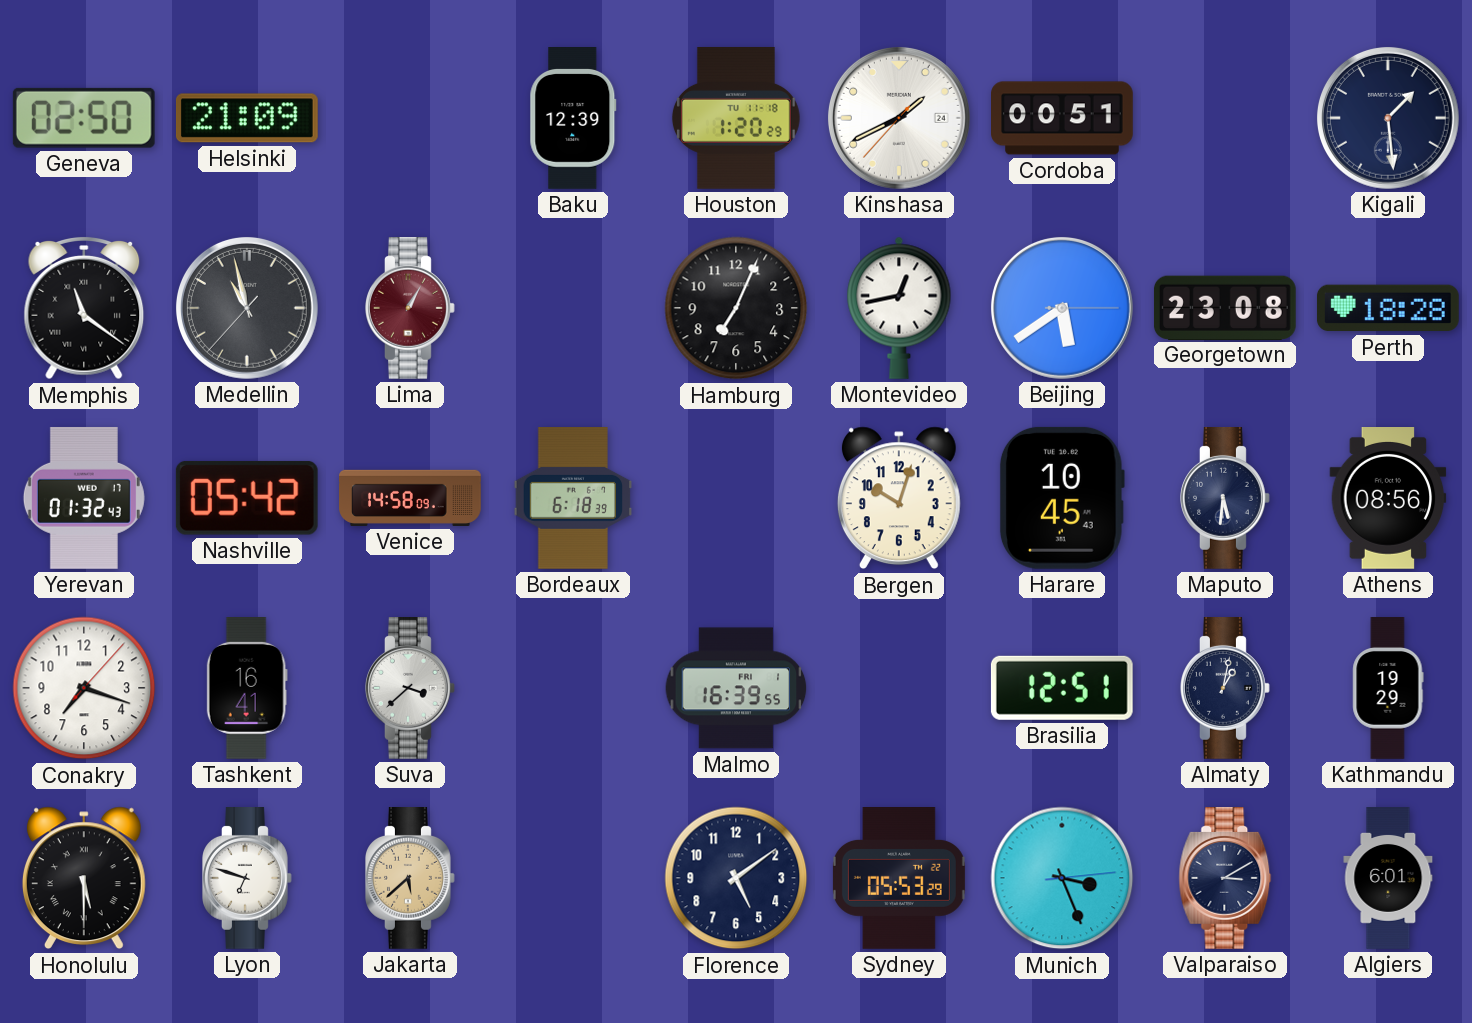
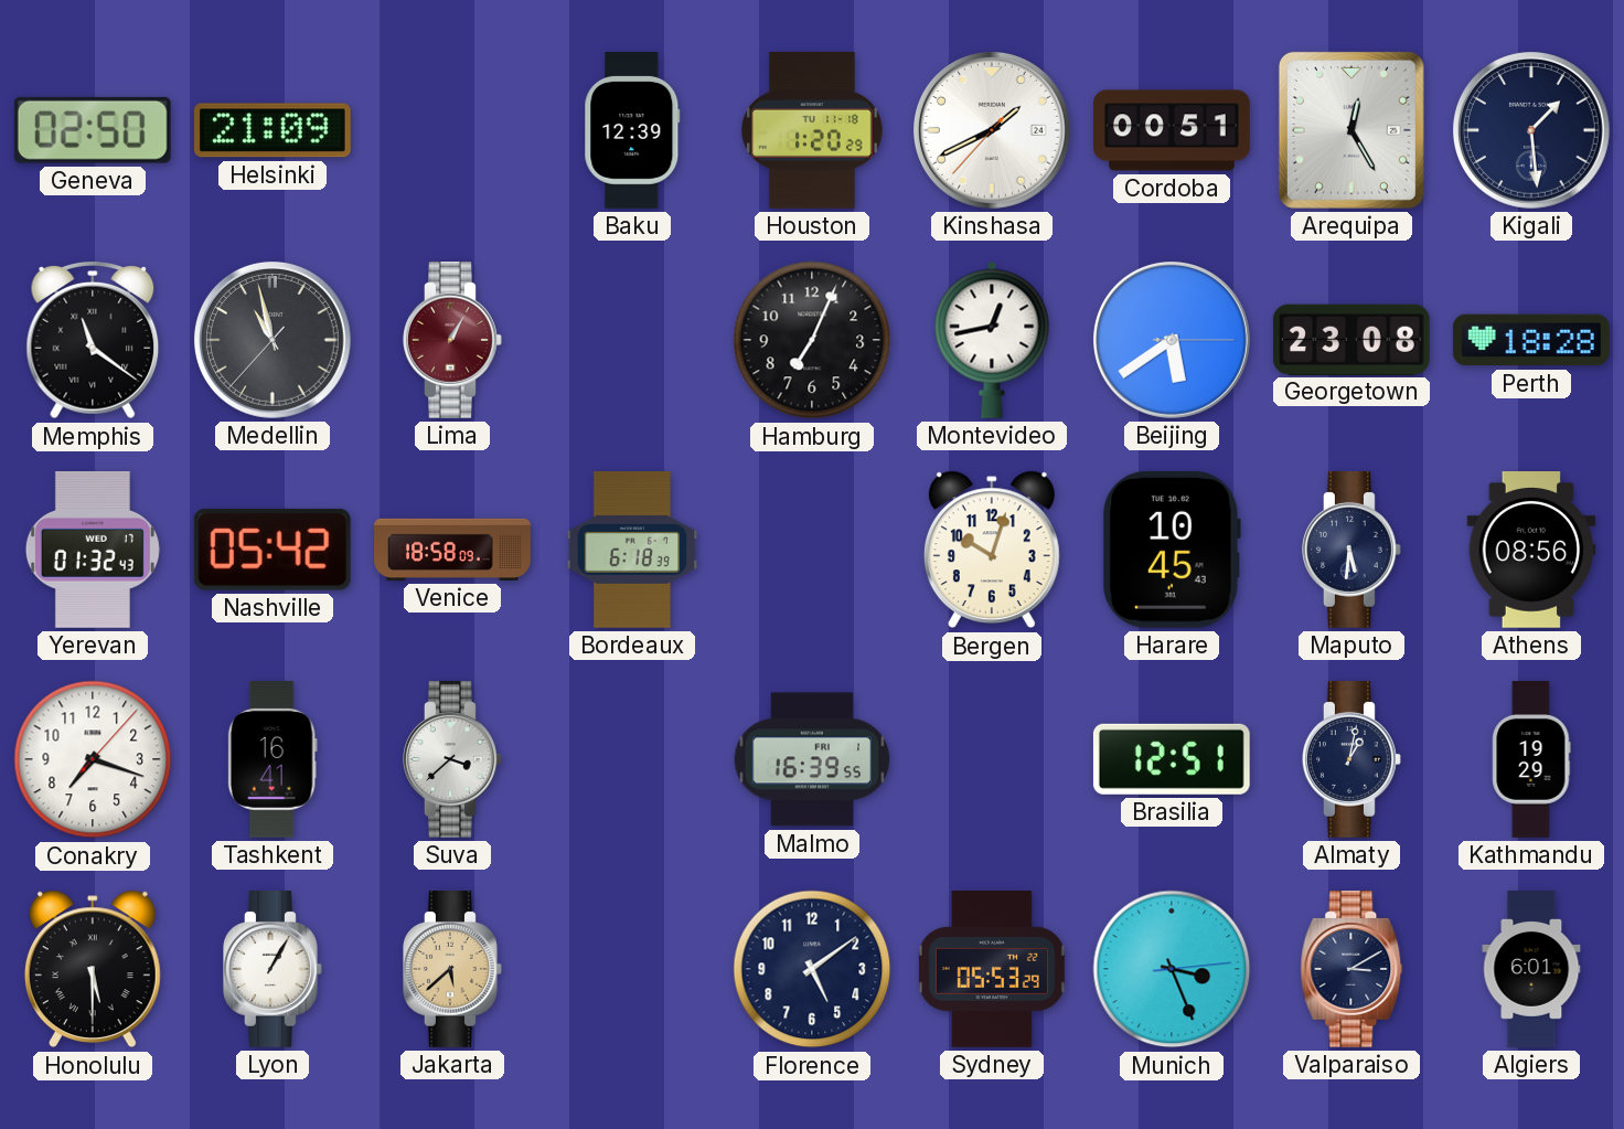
Arequipa: none -> 12:25
Venice: 14:58 -> 18:58
Lyon: 6:48 -> 1:05
